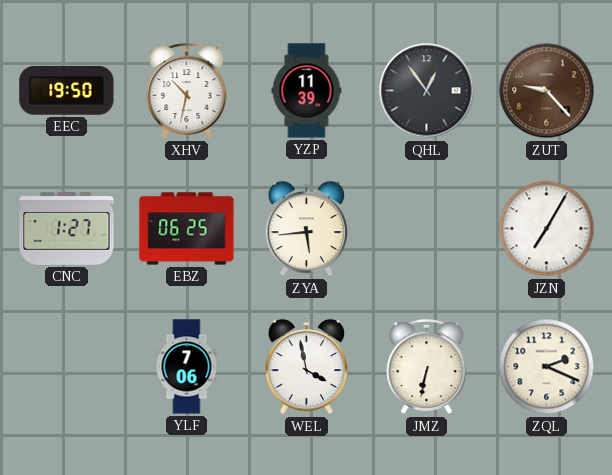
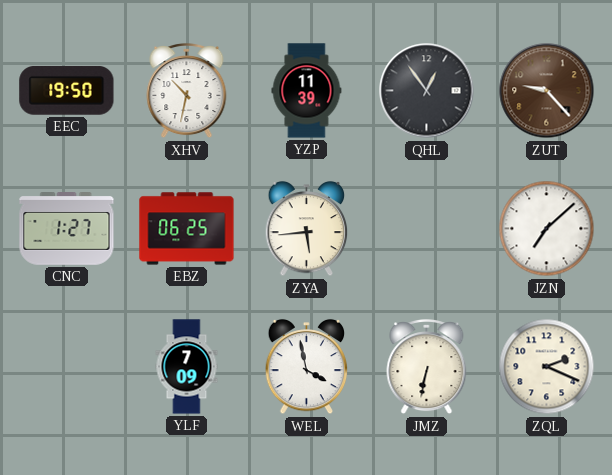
JZN: 7:05 -> 7:08
YLF: 7:06 -> 7:09
